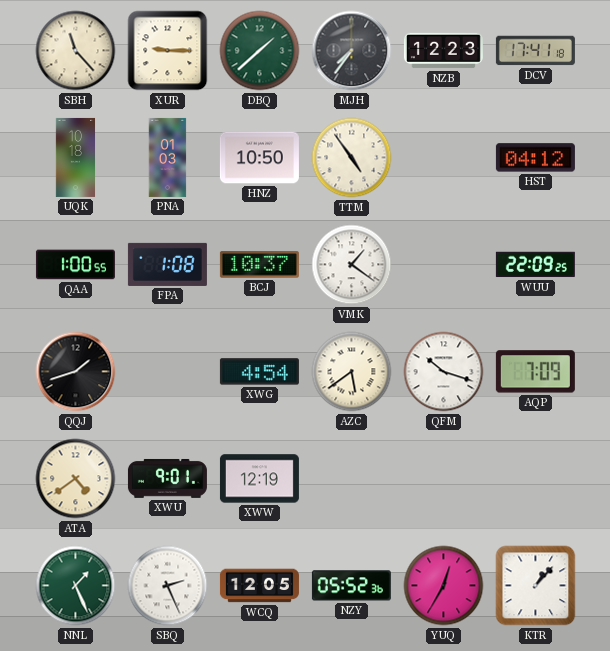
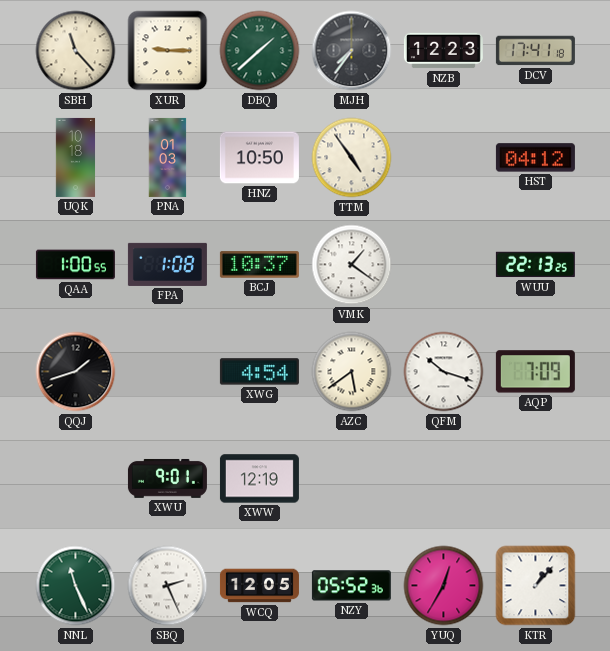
WUU: 22:09 -> 22:13
ATA: 4:39 -> none
NNL: 1:26 -> 11:26
